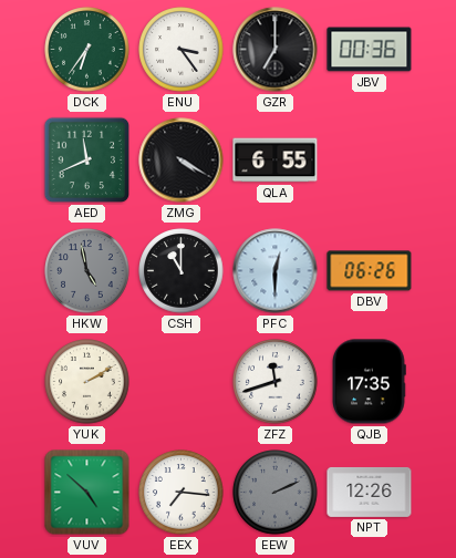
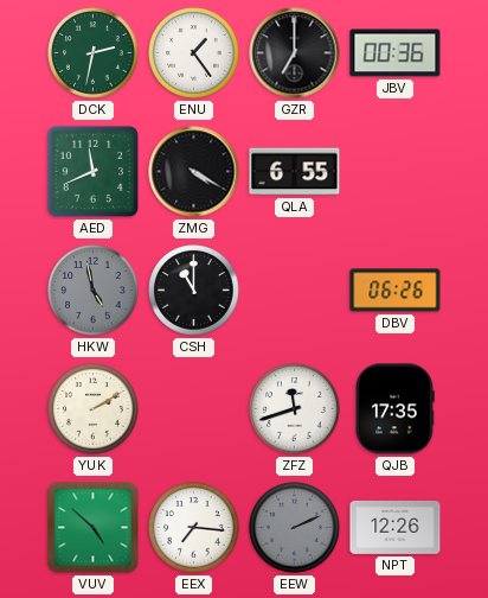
DCK: 6:36 -> 2:32
ENU: 3:24 -> 1:24
PFC: 12:30 -> none
